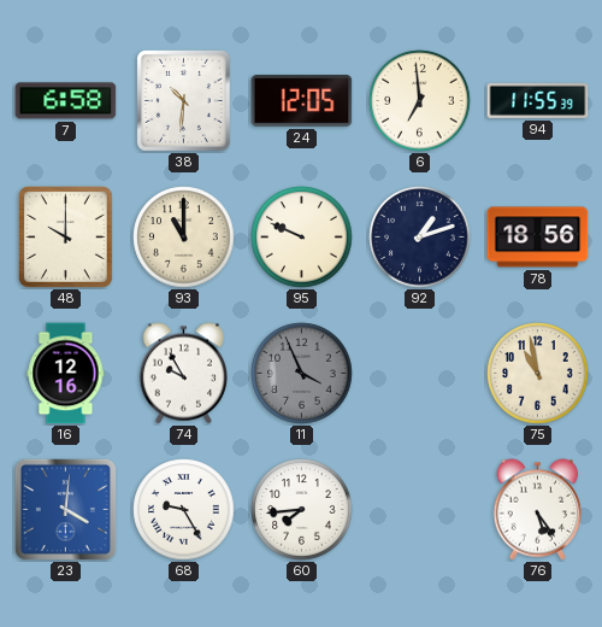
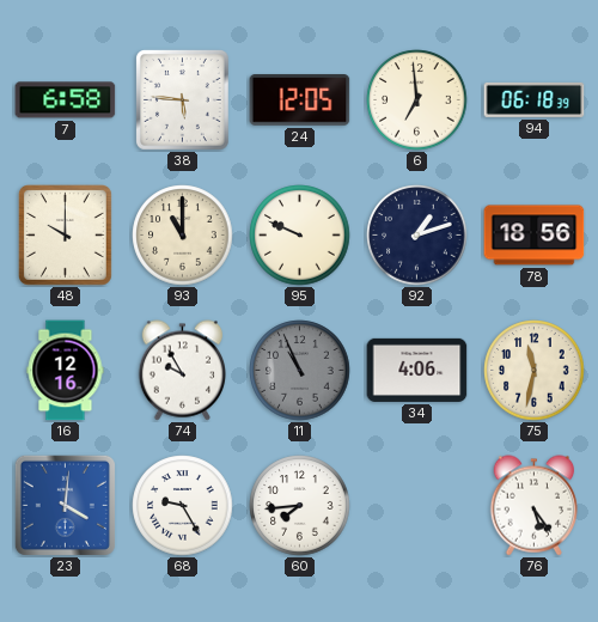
38: 10:31 -> 5:46
94: 11:55 -> 06:18
11: 3:56 -> 10:56
34: none -> 4:06
75: 10:58 -> 11:32
